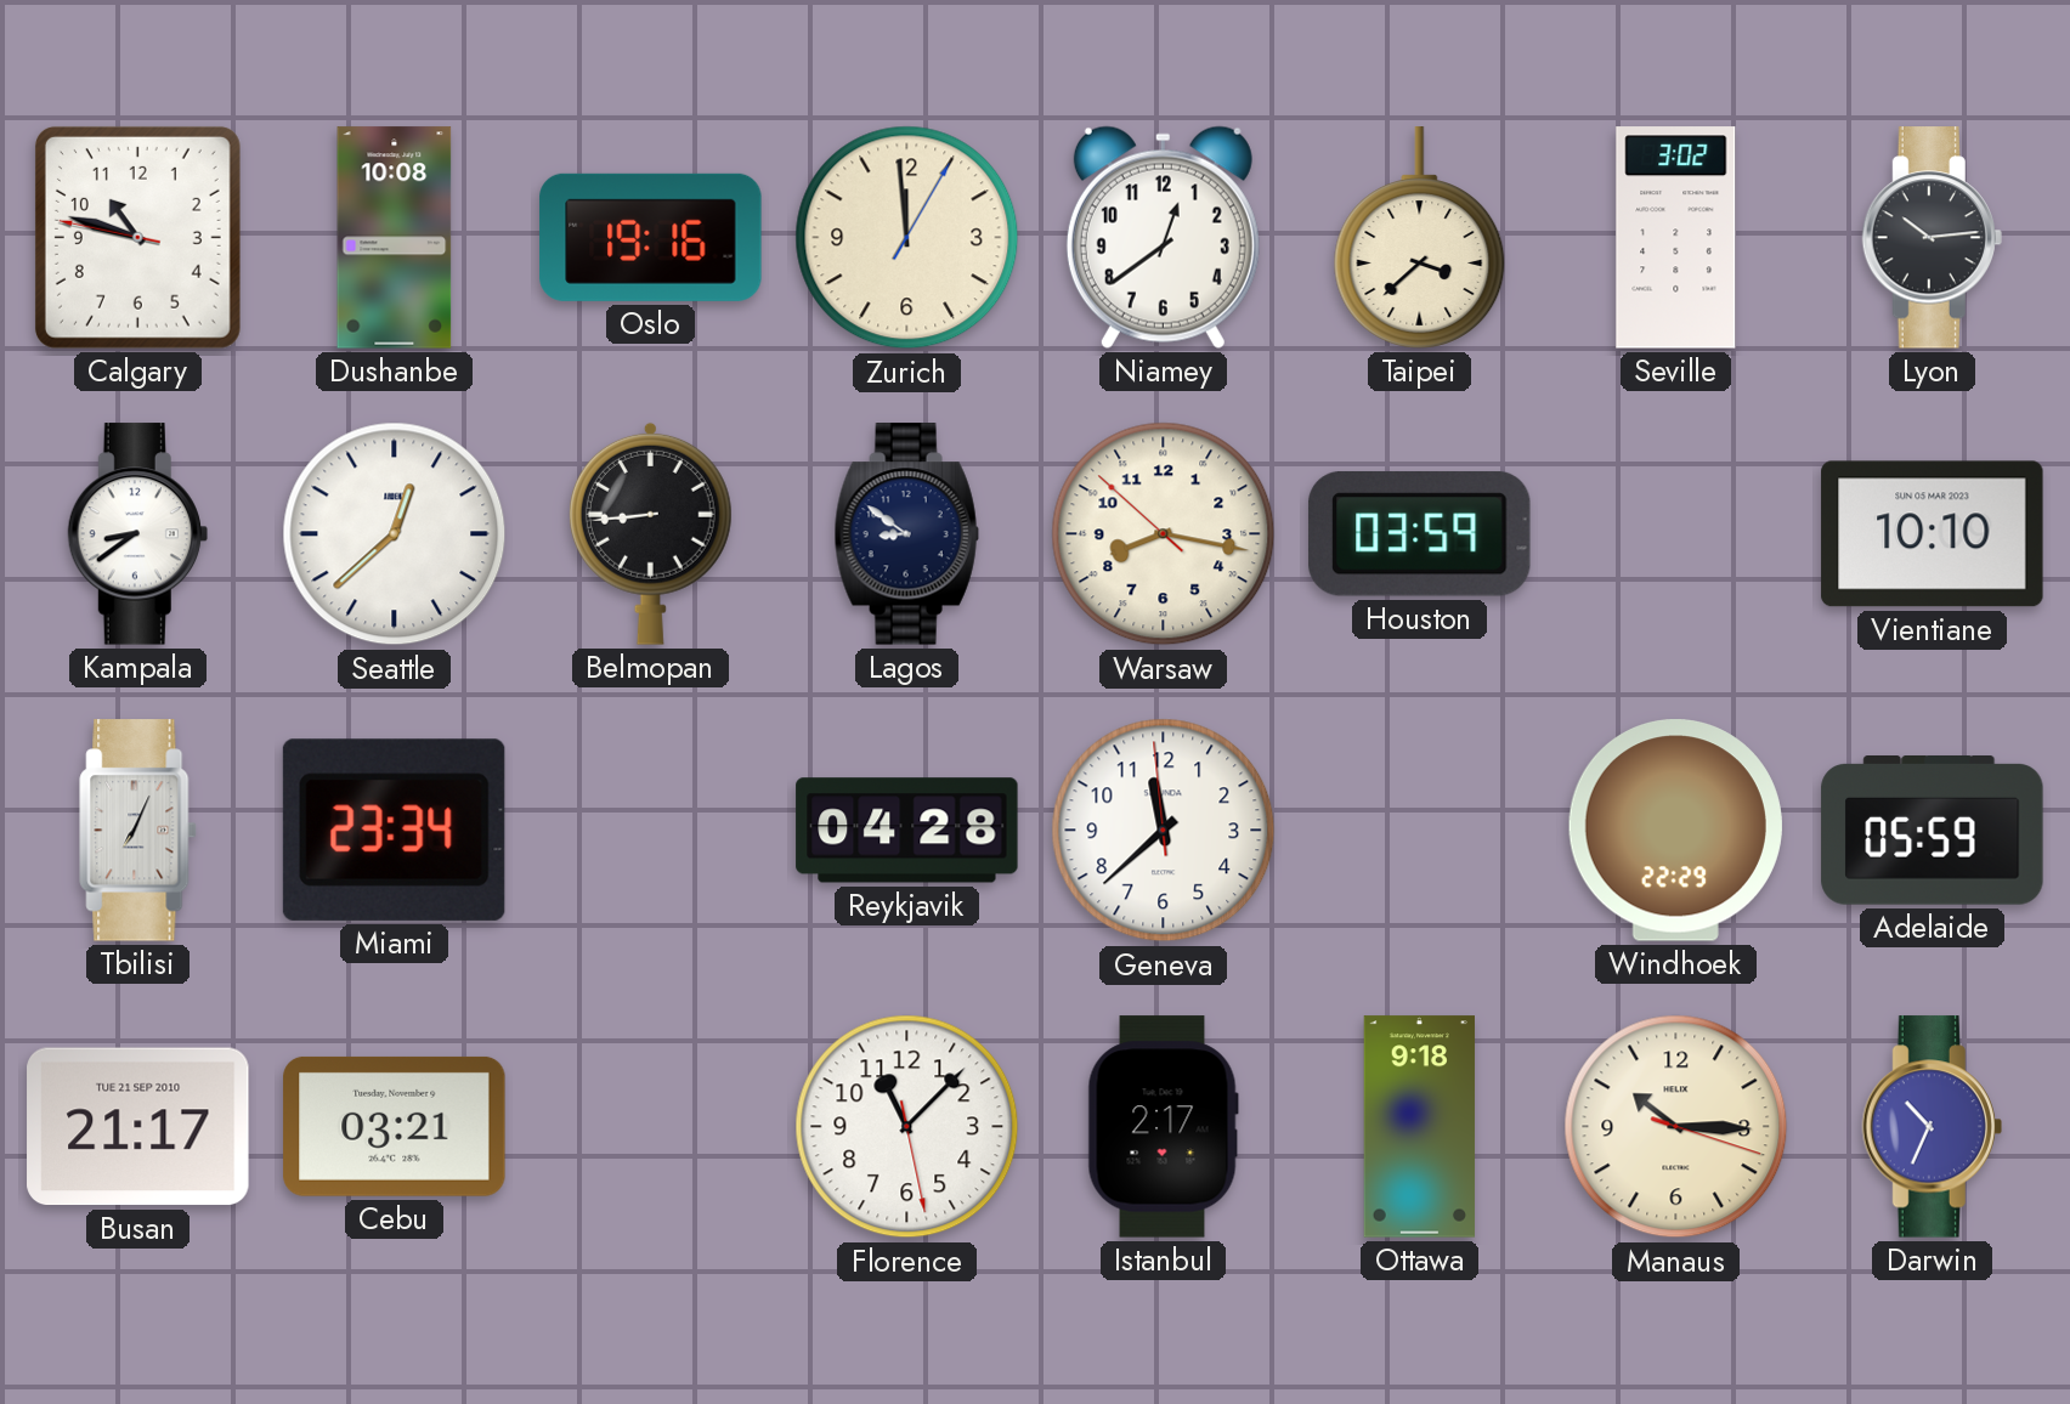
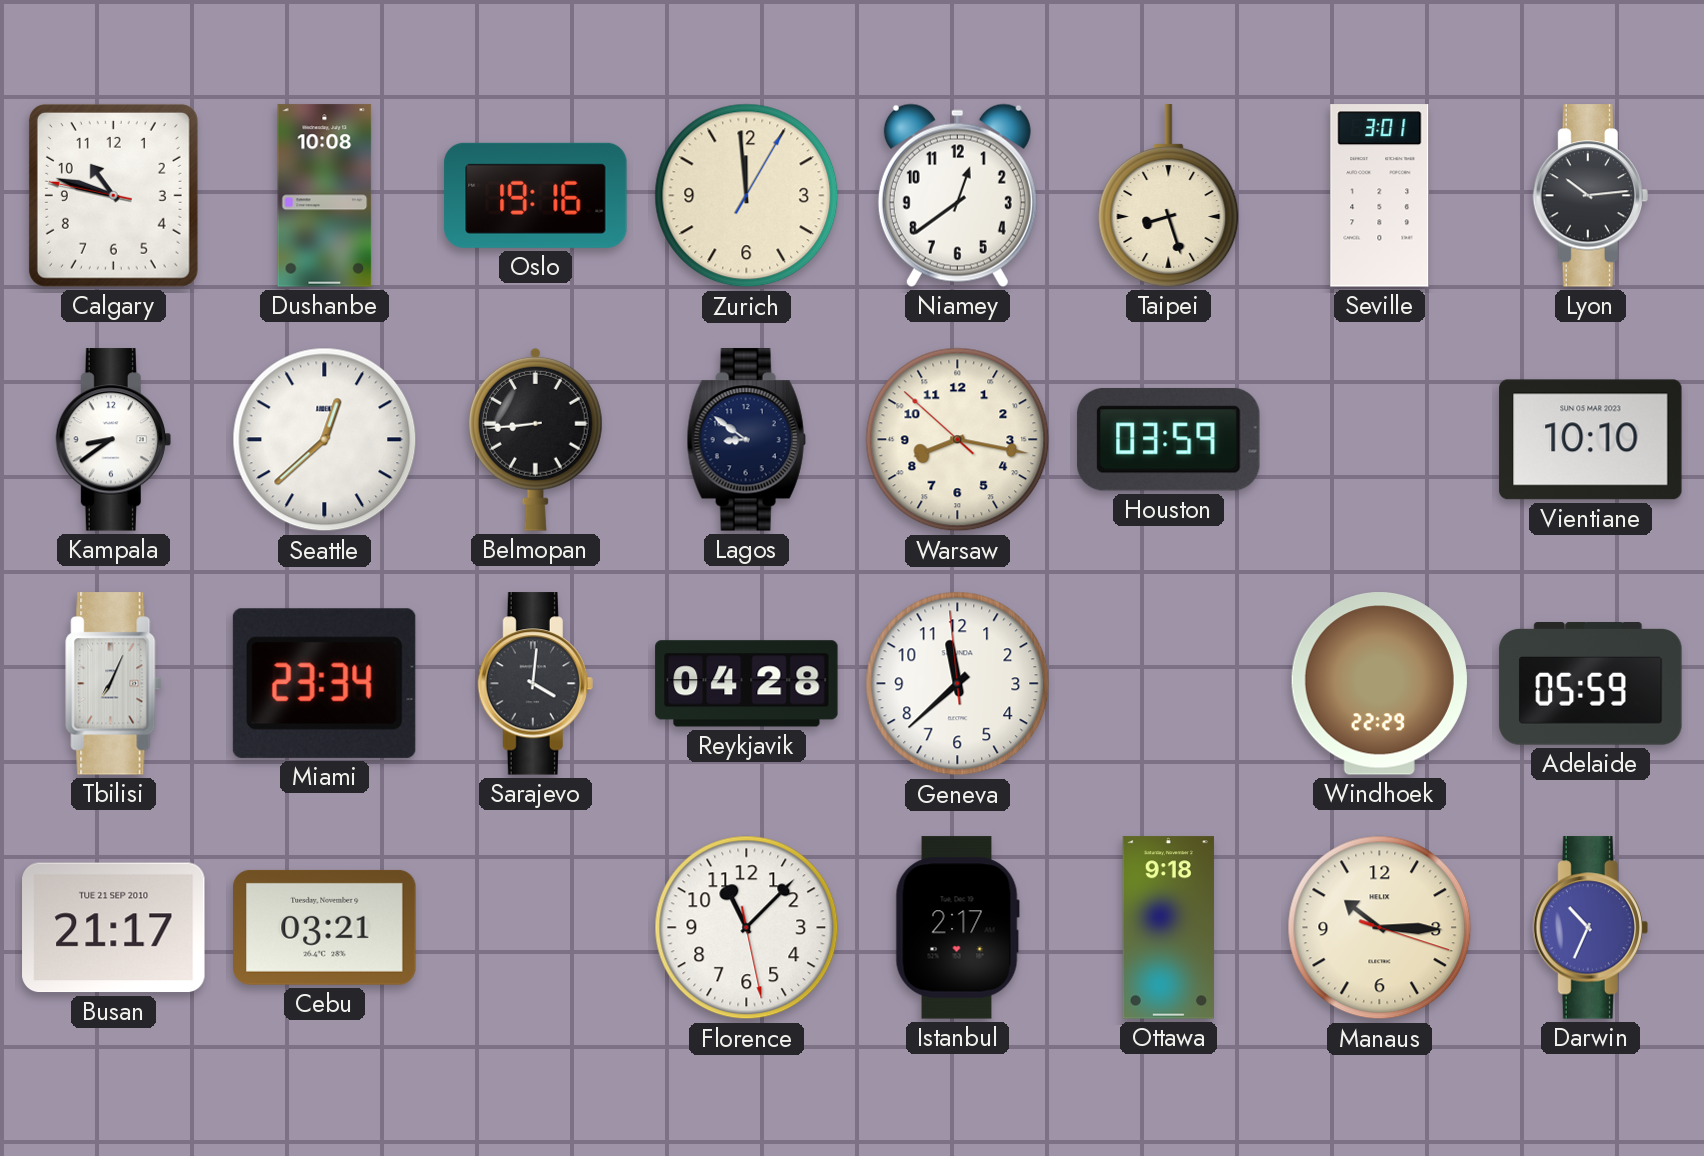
Taipei: 3:38 -> 8:27
Seville: 3:02 -> 3:01
Sarajevo: none -> 4:01
